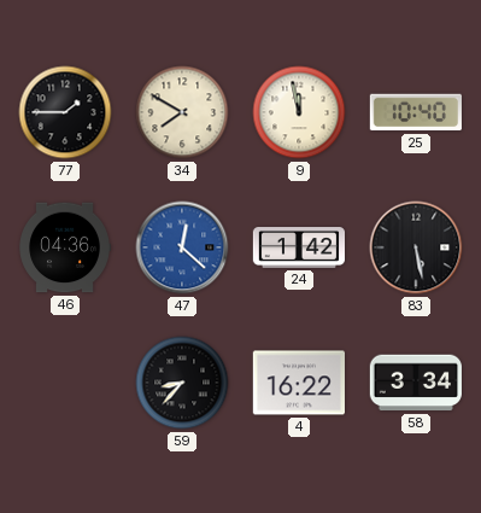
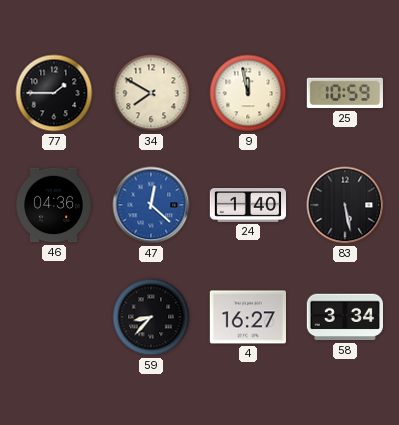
25: 10:40 -> 10:59
24: 1:42 -> 1:40
4: 16:22 -> 16:27
